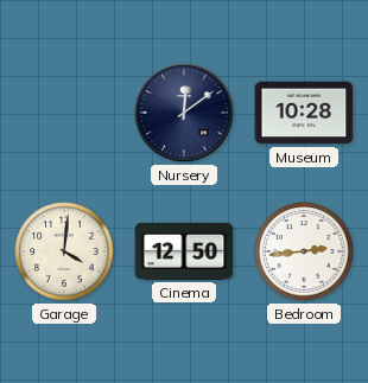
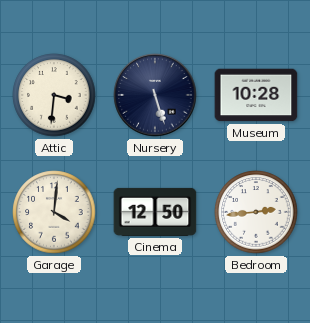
Attic: none -> 3:31
Nursery: 12:09 -> 5:27
